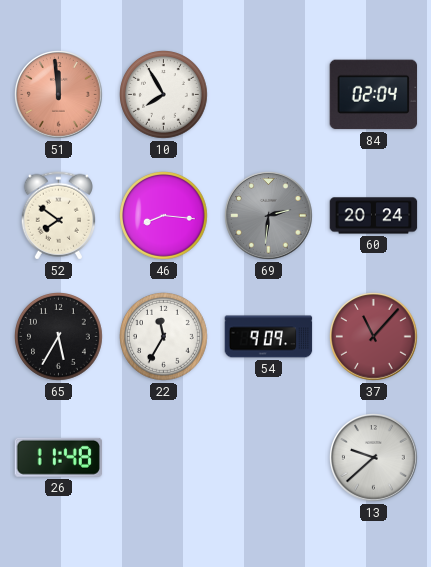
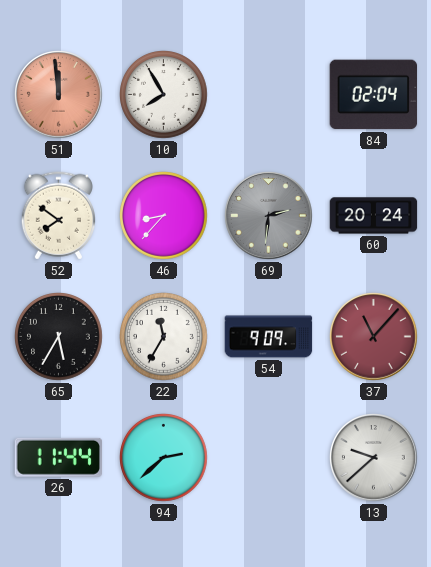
46: 8:16 -> 8:37
26: 11:48 -> 11:44
94: none -> 2:38
